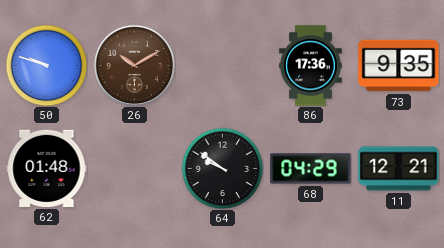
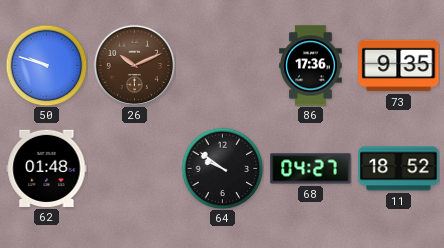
26: 10:10 -> 10:11
68: 04:29 -> 04:27
11: 12:21 -> 18:52
